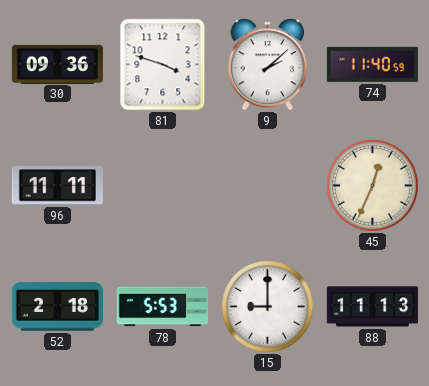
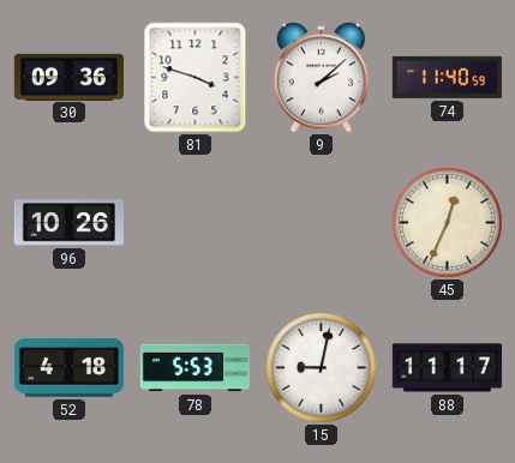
96: 11:11 -> 10:26
52: 2:18 -> 4:18
15: 9:00 -> 9:02
88: 11:13 -> 11:17
